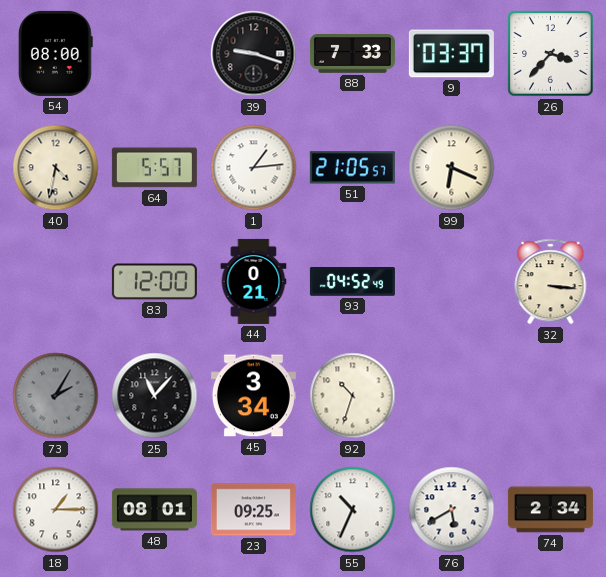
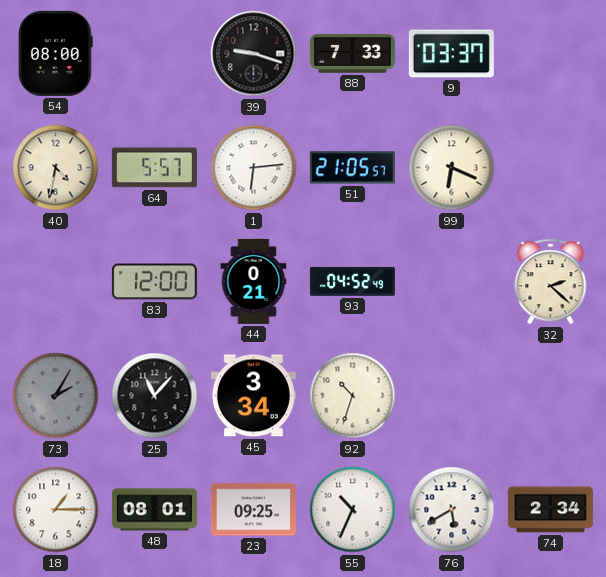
26: 3:37 -> none
1: 1:14 -> 6:14
32: 3:16 -> 2:22
